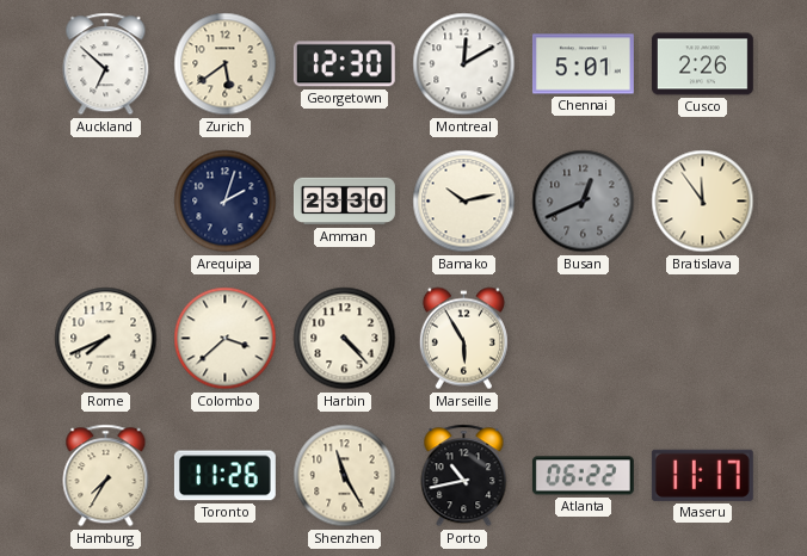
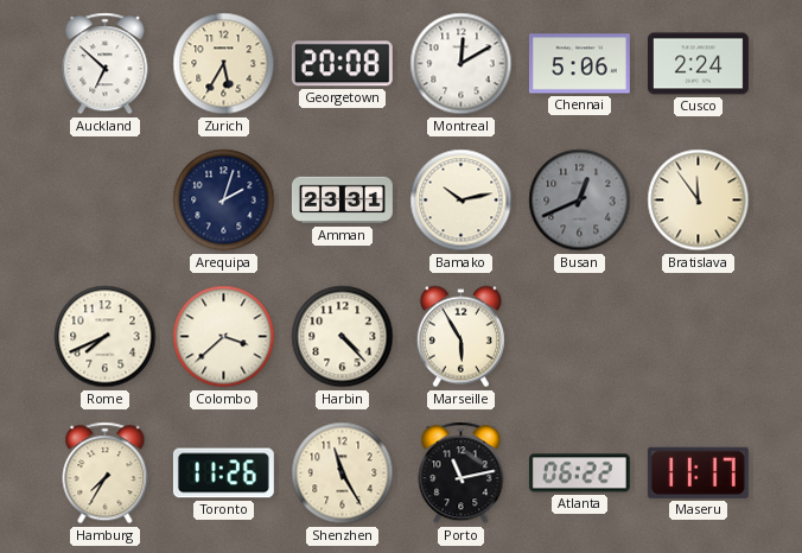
Zurich: 5:39 -> 5:35
Georgetown: 12:30 -> 20:08
Chennai: 5:01 -> 5:06
Cusco: 2:26 -> 2:24
Amman: 23:30 -> 23:31
Porto: 10:43 -> 11:13
